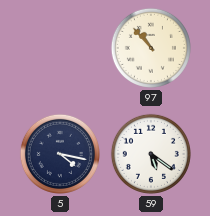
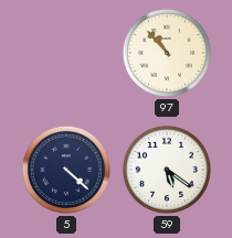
5: 4:17 -> 4:22
